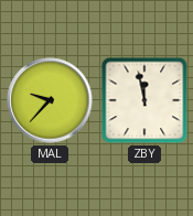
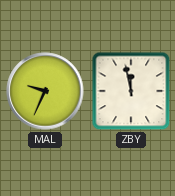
MAL: 9:37 -> 9:34
